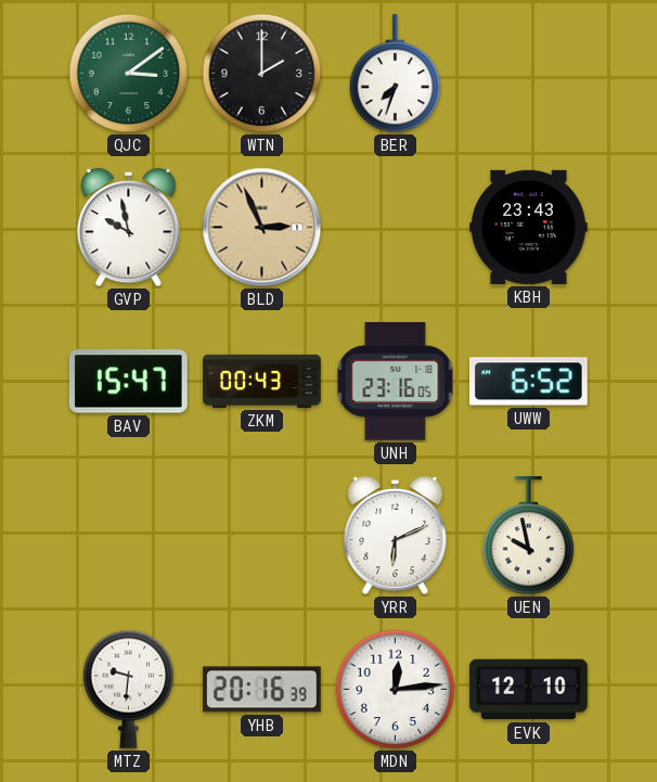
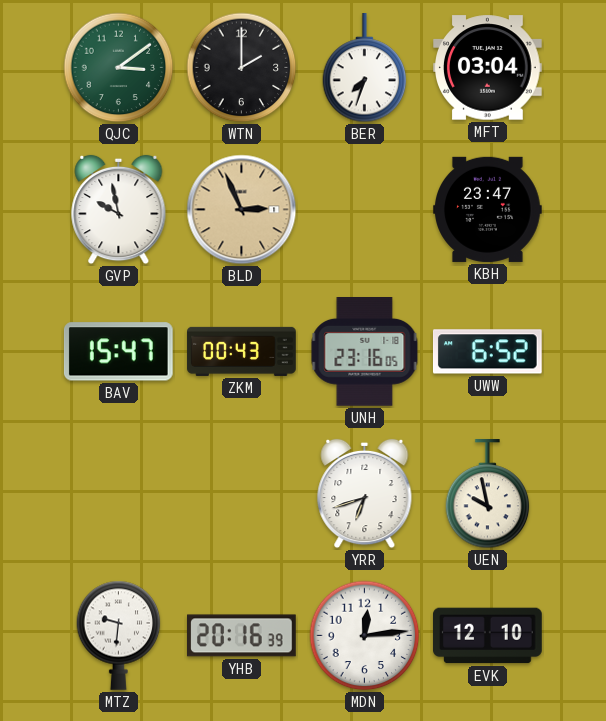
MFT: none -> 03:04
KBH: 23:43 -> 23:47
YRR: 6:11 -> 6:42
